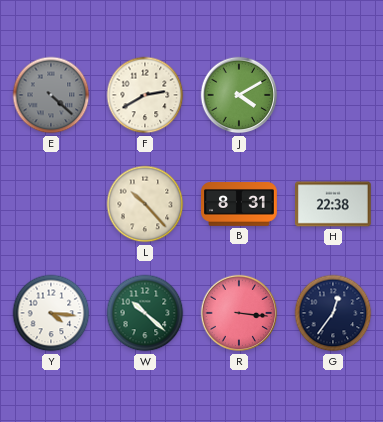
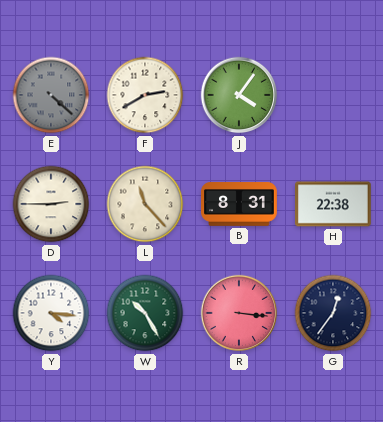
J: 4:10 -> 4:06
D: none -> 2:45
L: 10:23 -> 11:23
W: 10:22 -> 10:25
